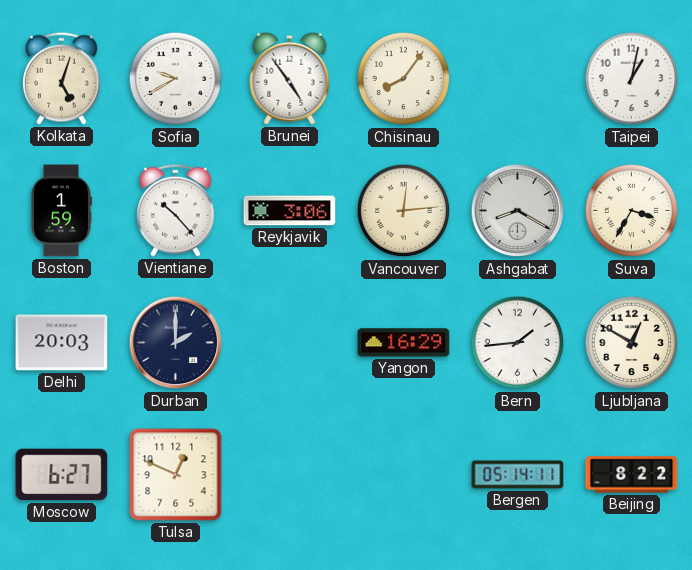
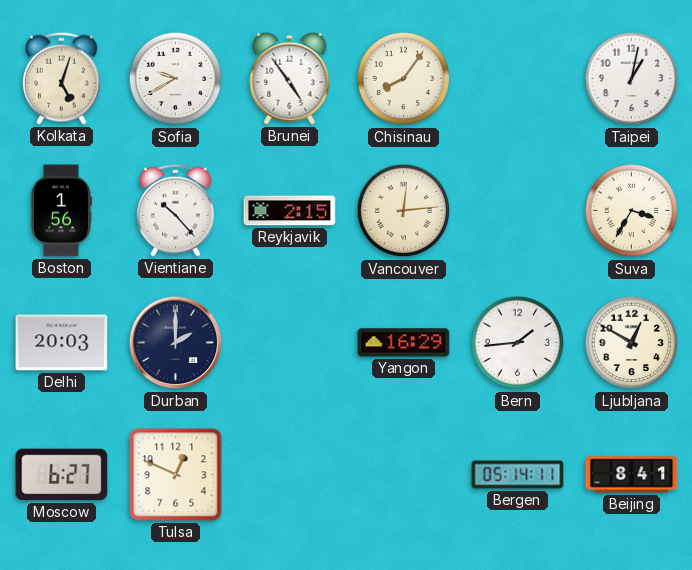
Boston: 1:59 -> 1:56
Reykjavik: 3:06 -> 2:15
Ashgabat: 8:20 -> none
Beijing: 8:22 -> 8:41
